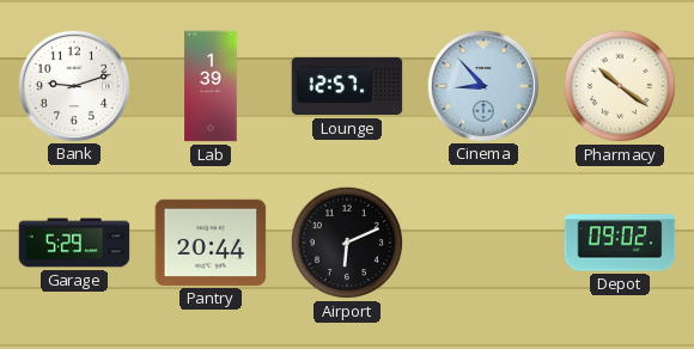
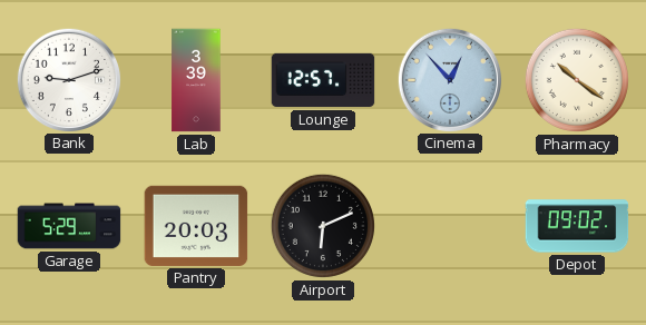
Lab: 1:39 -> 3:39
Cinema: 8:53 -> 12:53
Pantry: 20:44 -> 20:03
